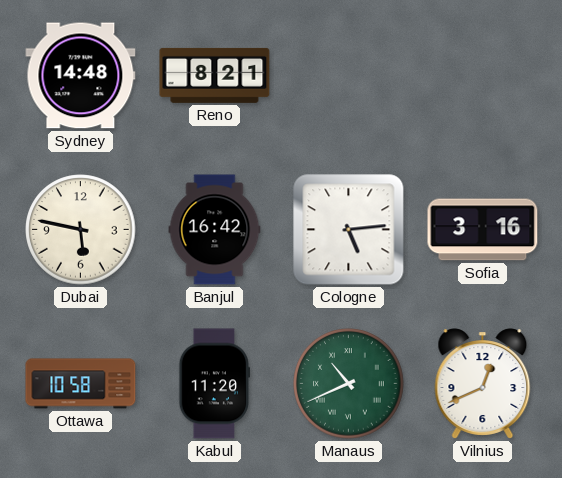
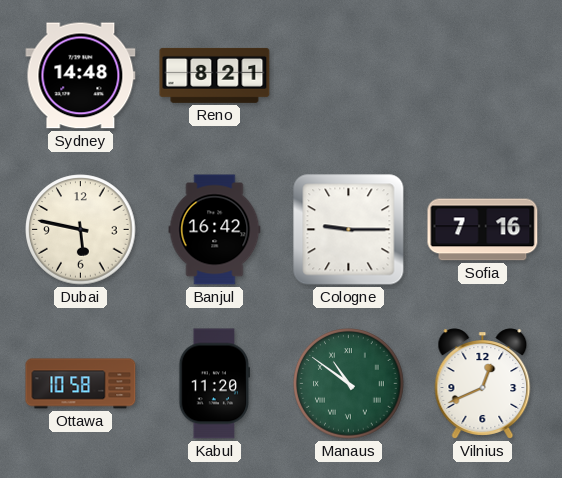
Cologne: 5:14 -> 9:15
Sofia: 3:16 -> 7:16
Manaus: 10:41 -> 10:51
